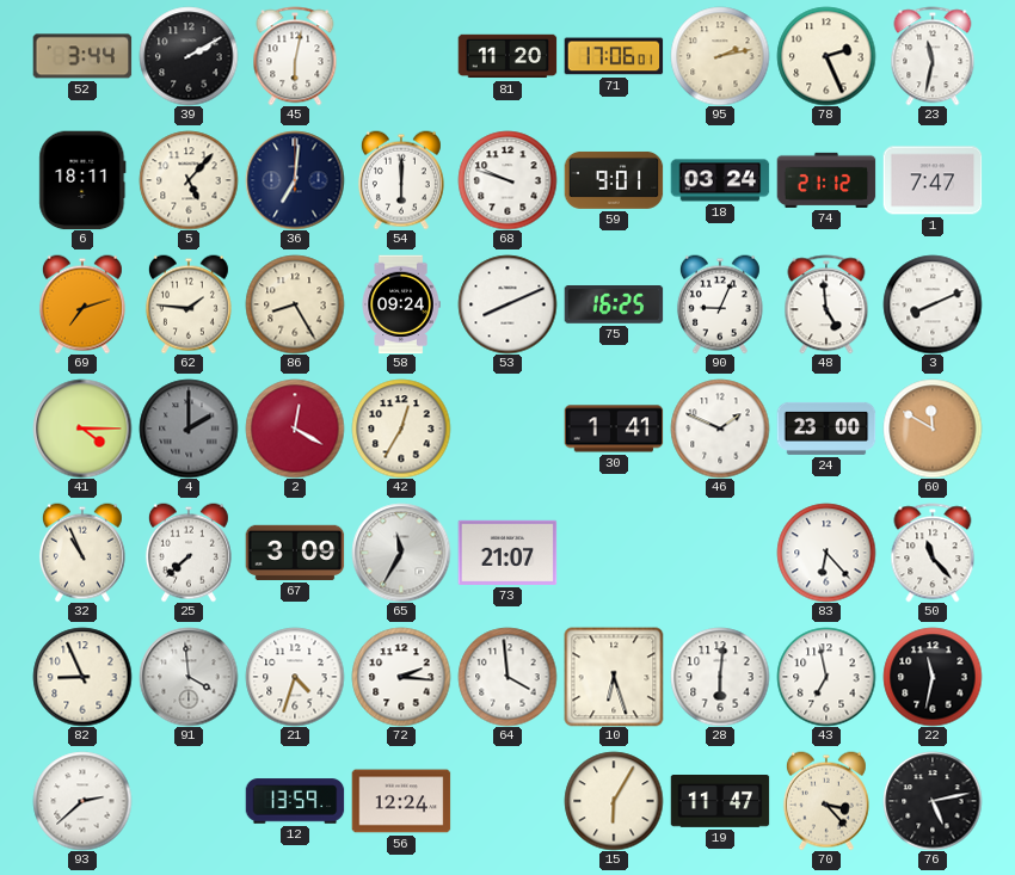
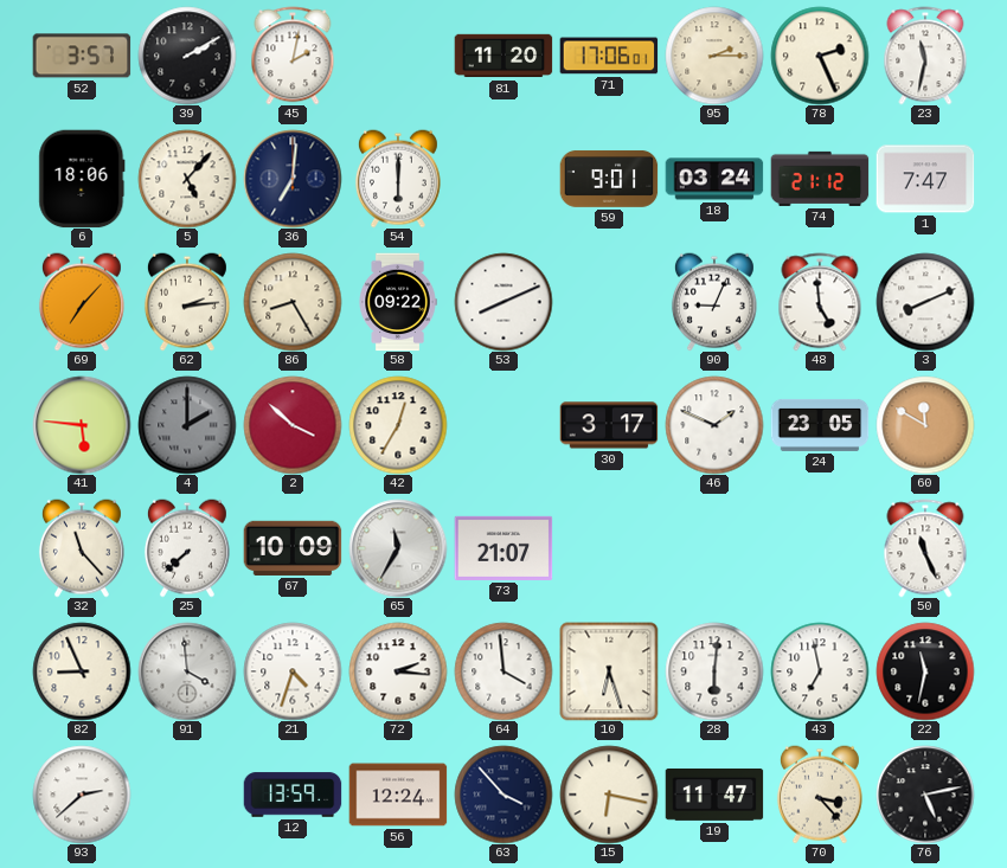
52: 3:44 -> 3:57
45: 6:02 -> 2:02
95: 2:13 -> 2:15
6: 18:11 -> 18:06
68: 9:48 -> none
69: 7:12 -> 7:07
62: 1:46 -> 2:14
58: 09:24 -> 09:22
75: 16:25 -> none
41: 4:15 -> 5:46
2: 12:20 -> 3:52
30: 1:41 -> 3:17
24: 23:00 -> 23:05
32: 10:56 -> 11:23
67: 3:09 -> 10:09
83: 6:23 -> none
50: 11:23 -> 11:26
63: none -> 3:53
15: 6:05 -> 6:17
